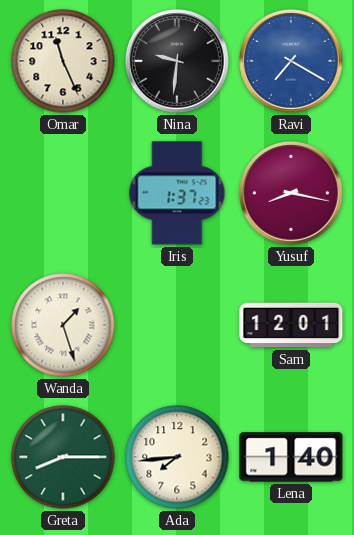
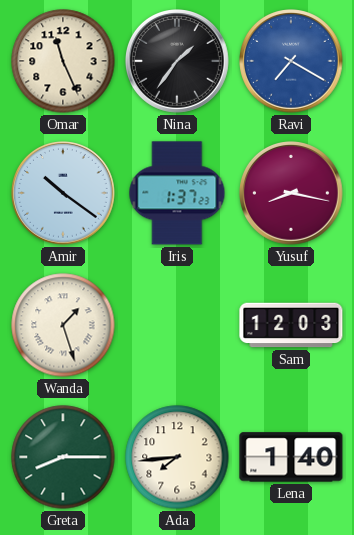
Nina: 9:31 -> 1:36
Amir: none -> 10:21
Sam: 12:01 -> 12:03
